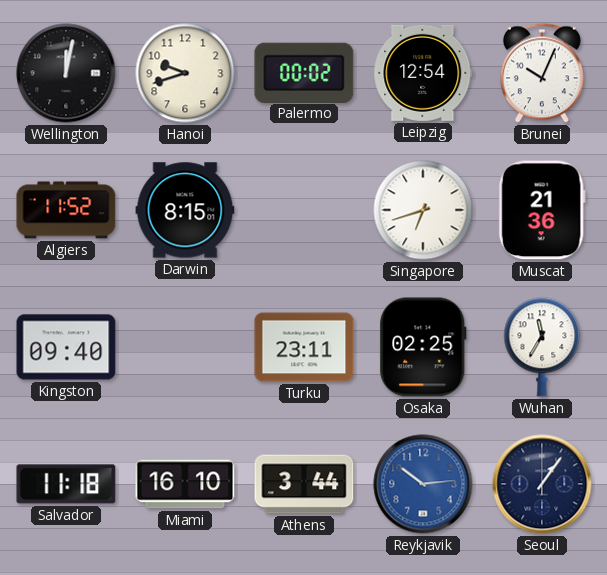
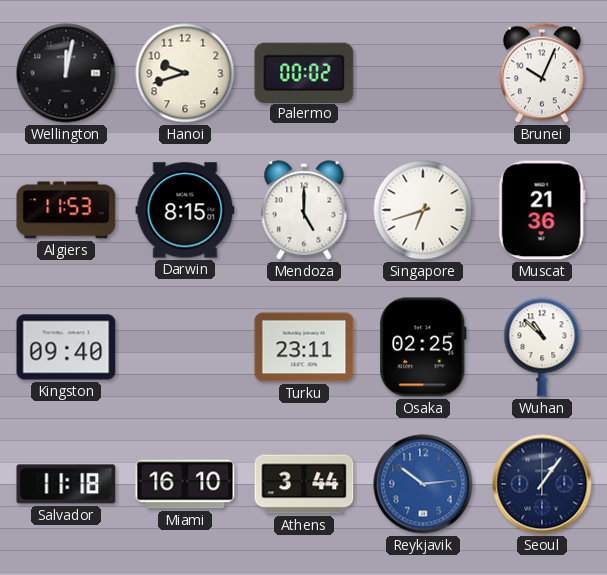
Leipzig: 12:54 -> none
Algiers: 11:52 -> 11:53
Mendoza: none -> 5:00
Wuhan: 11:35 -> 10:52
